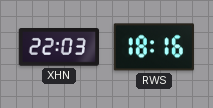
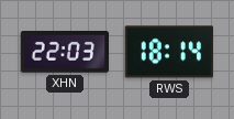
RWS: 18:16 -> 18:14
